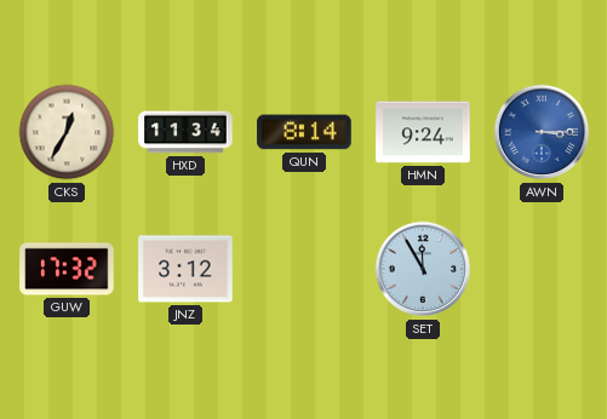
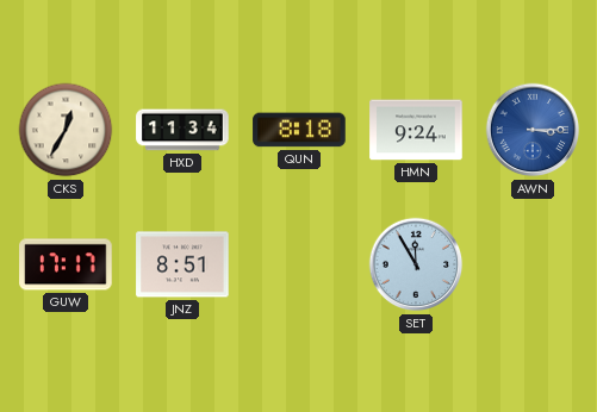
QUN: 8:14 -> 8:18
GUW: 17:32 -> 17:17
JNZ: 3:12 -> 8:51
